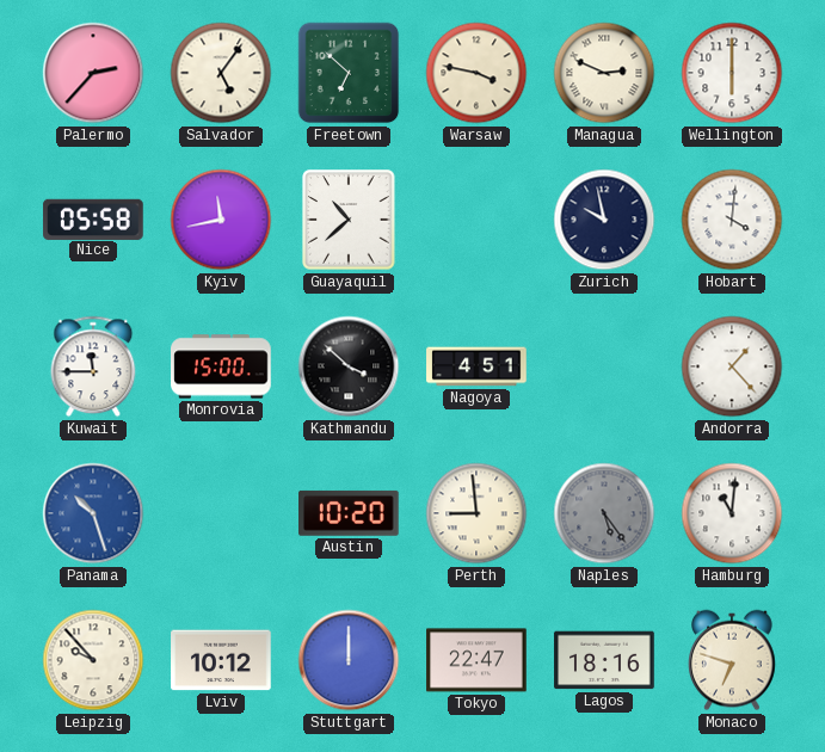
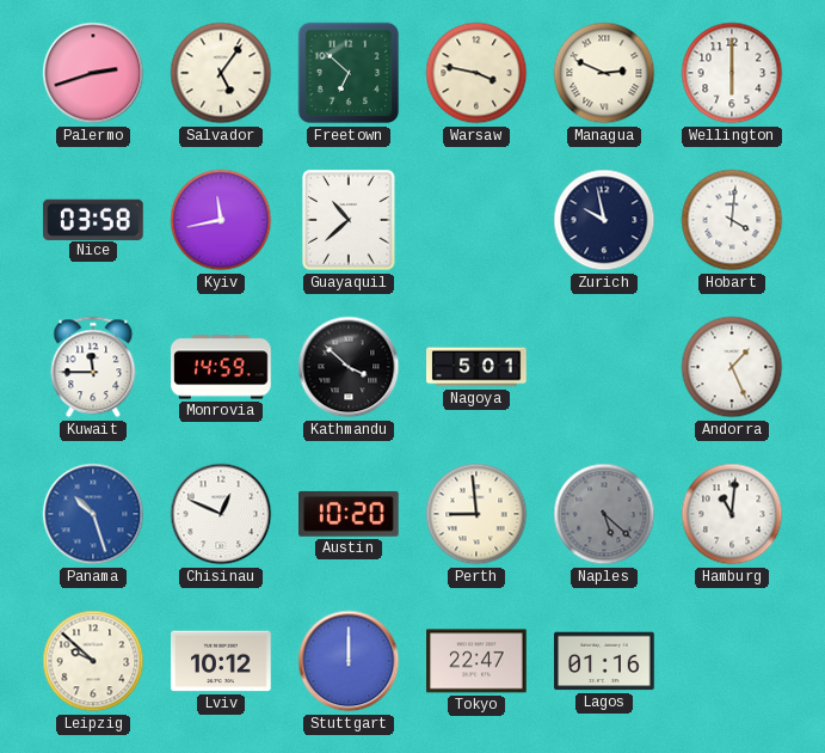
Palermo: 2:37 -> 2:42
Nice: 05:58 -> 03:58
Monrovia: 15:00 -> 14:59
Nagoya: 4:51 -> 5:01
Andorra: 1:23 -> 1:26
Chisinau: none -> 12:49
Naples: 5:24 -> 5:22
Leipzig: 9:53 -> 9:52
Lagos: 18:16 -> 01:16
Monaco: 6:48 -> none
